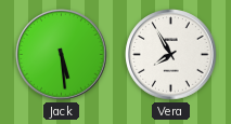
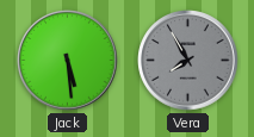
Vera dial: white -> grey
